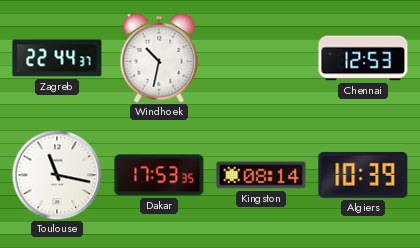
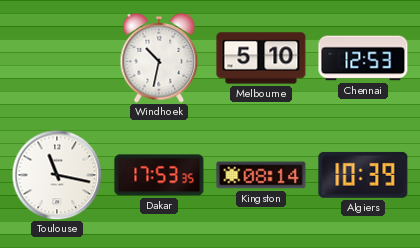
Zagreb: 22:44 -> none
Melbourne: none -> 5:10
